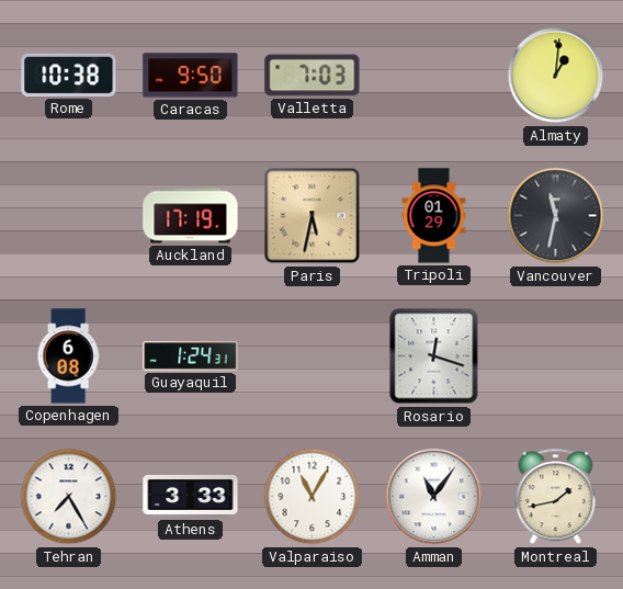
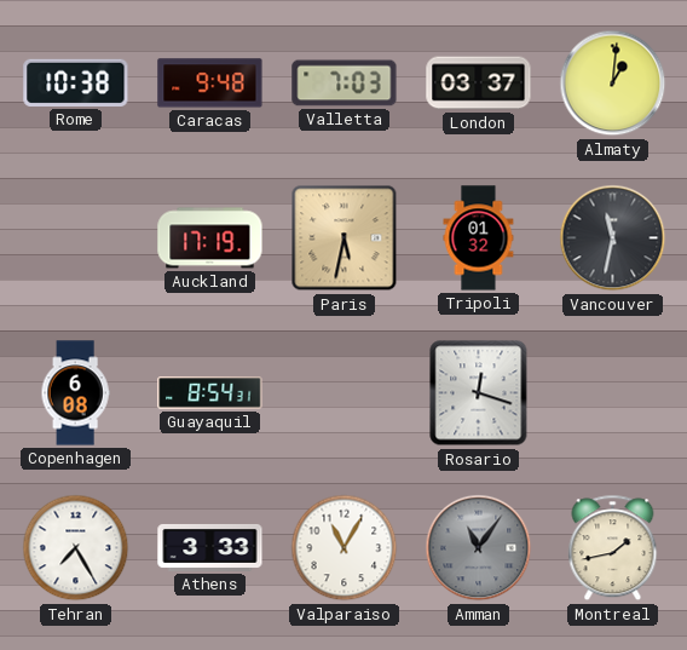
Caracas: 9:50 -> 9:48
London: none -> 03:37
Tripoli: 01:29 -> 01:32
Guayaquil: 1:24 -> 8:54
Amman dial: white -> grey
